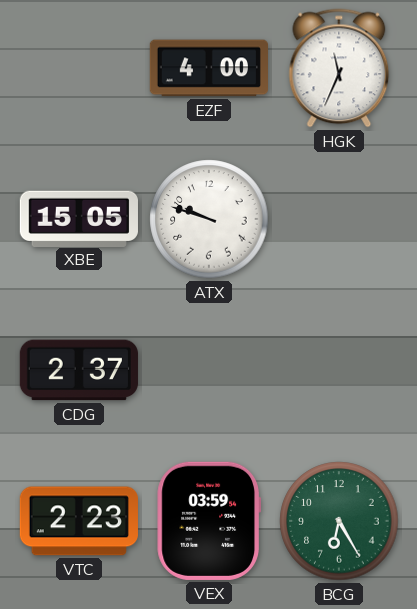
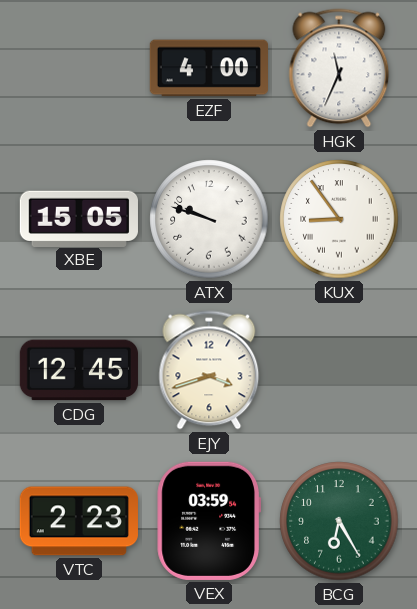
KUX: none -> 8:54
CDG: 2:37 -> 12:45
EJY: none -> 3:42
